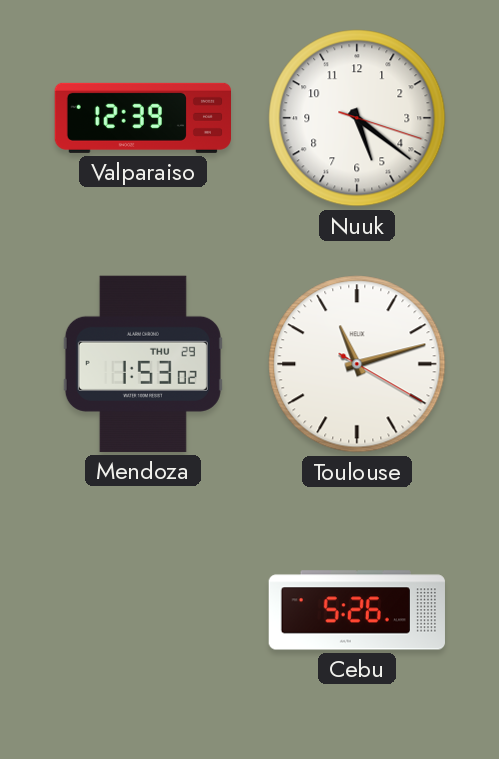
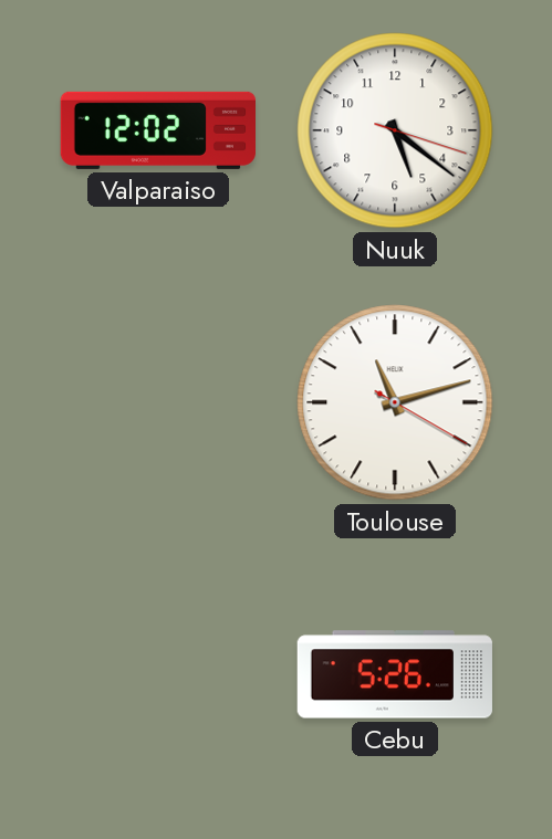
Valparaiso: 12:39 -> 12:02
Mendoza: 1:53 -> none
